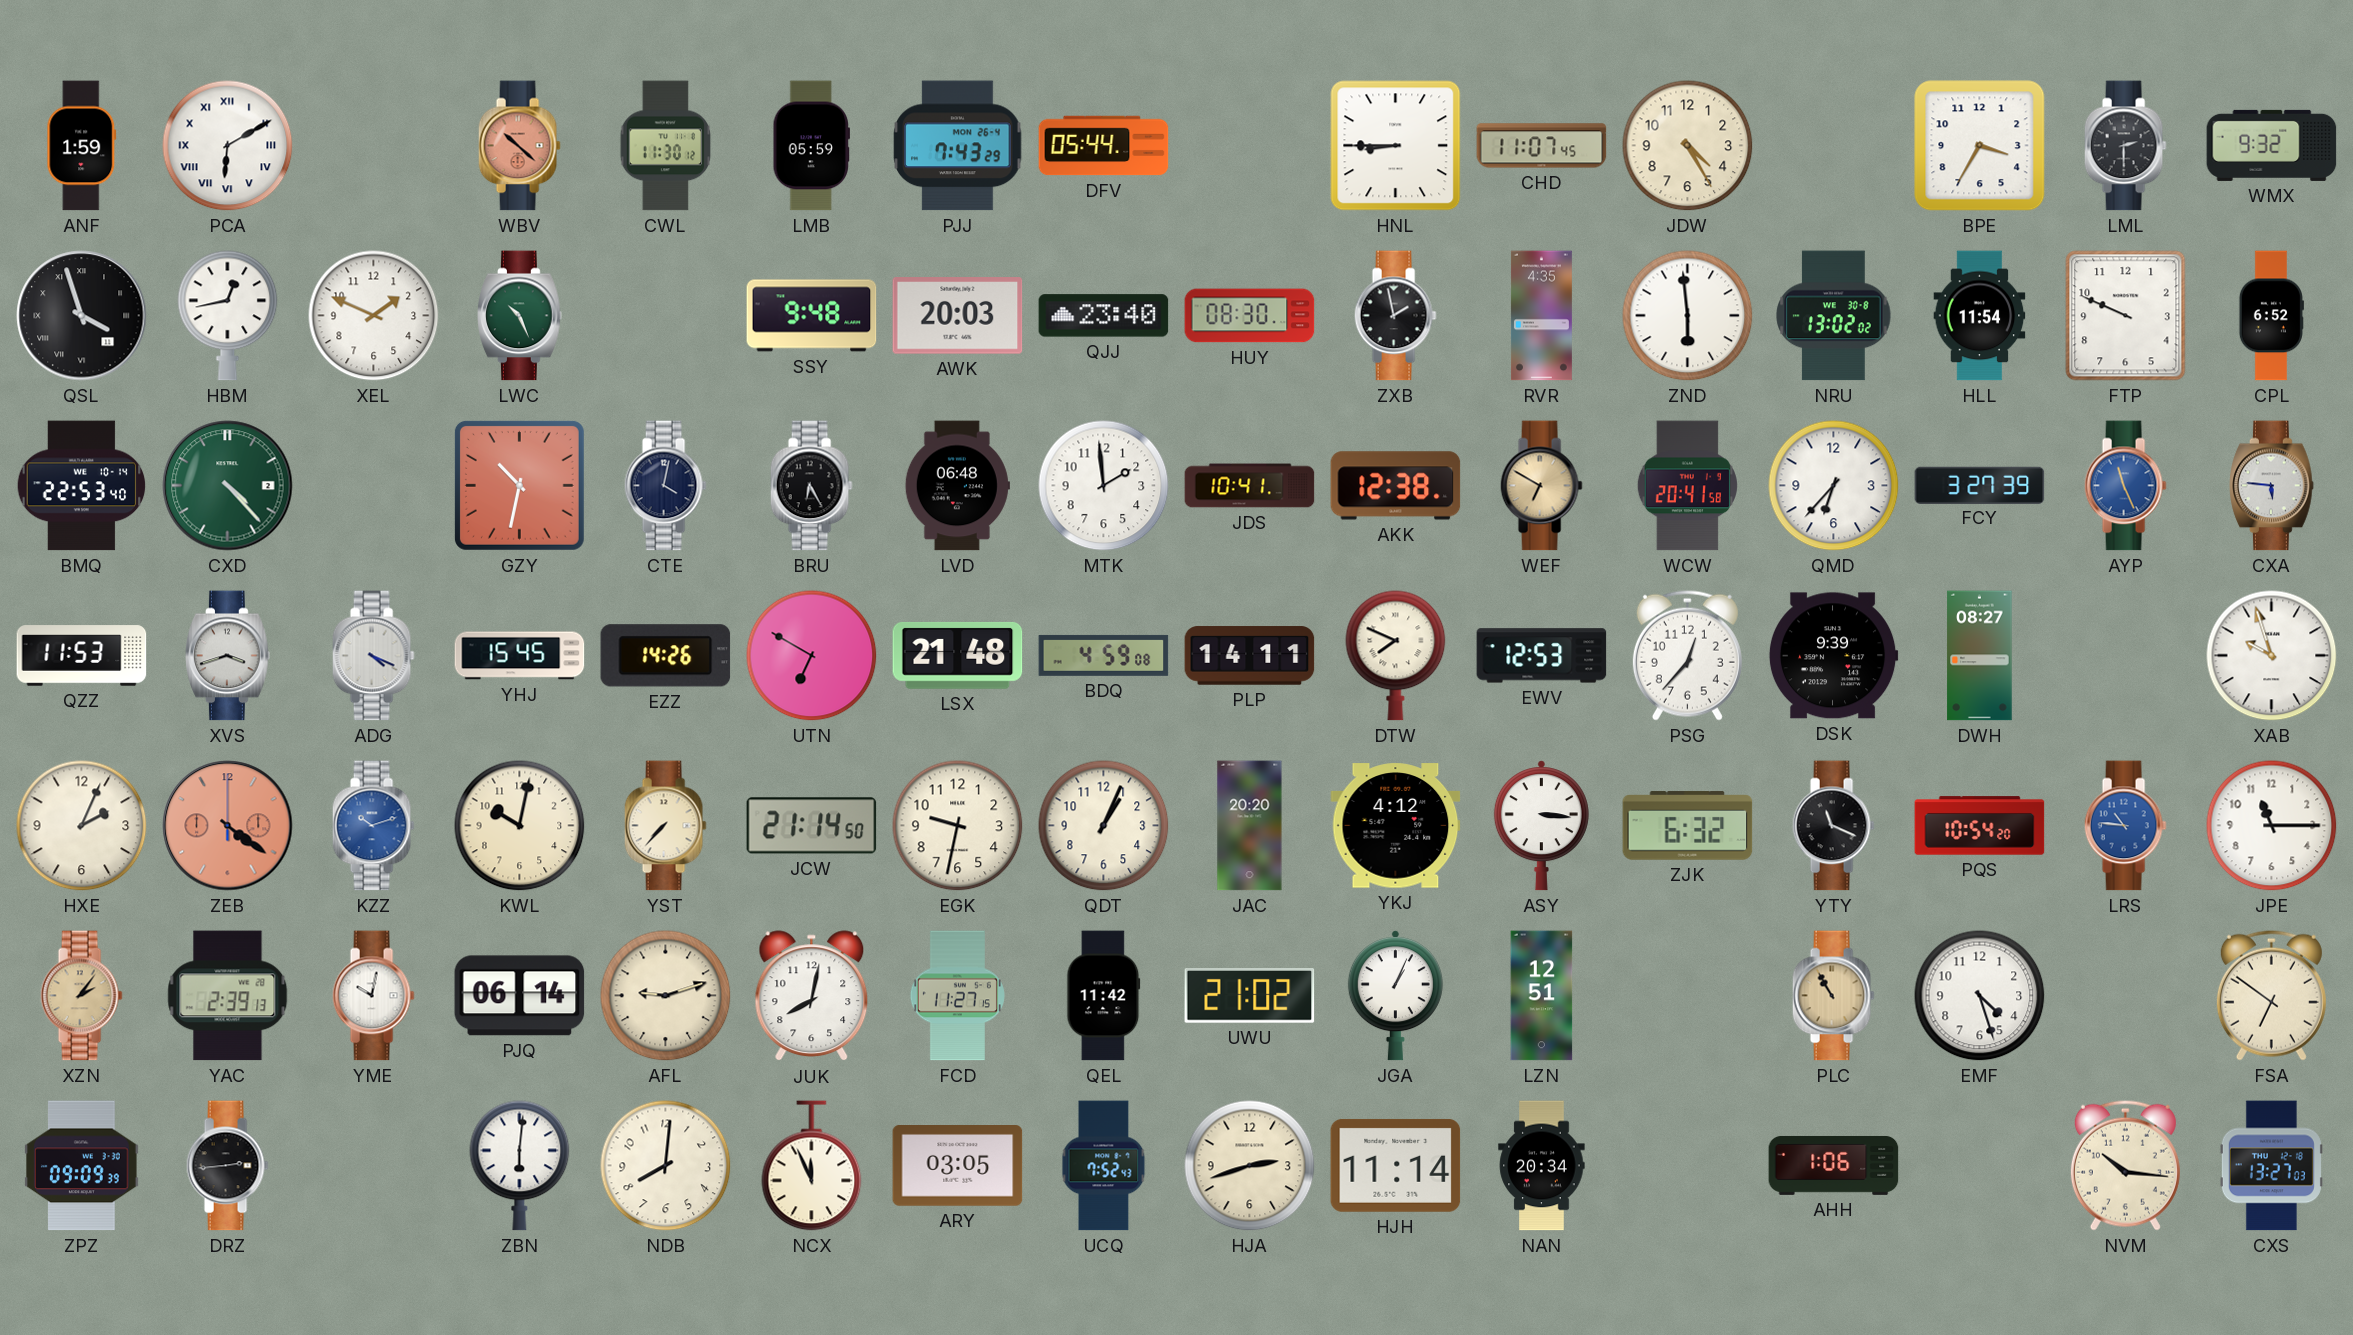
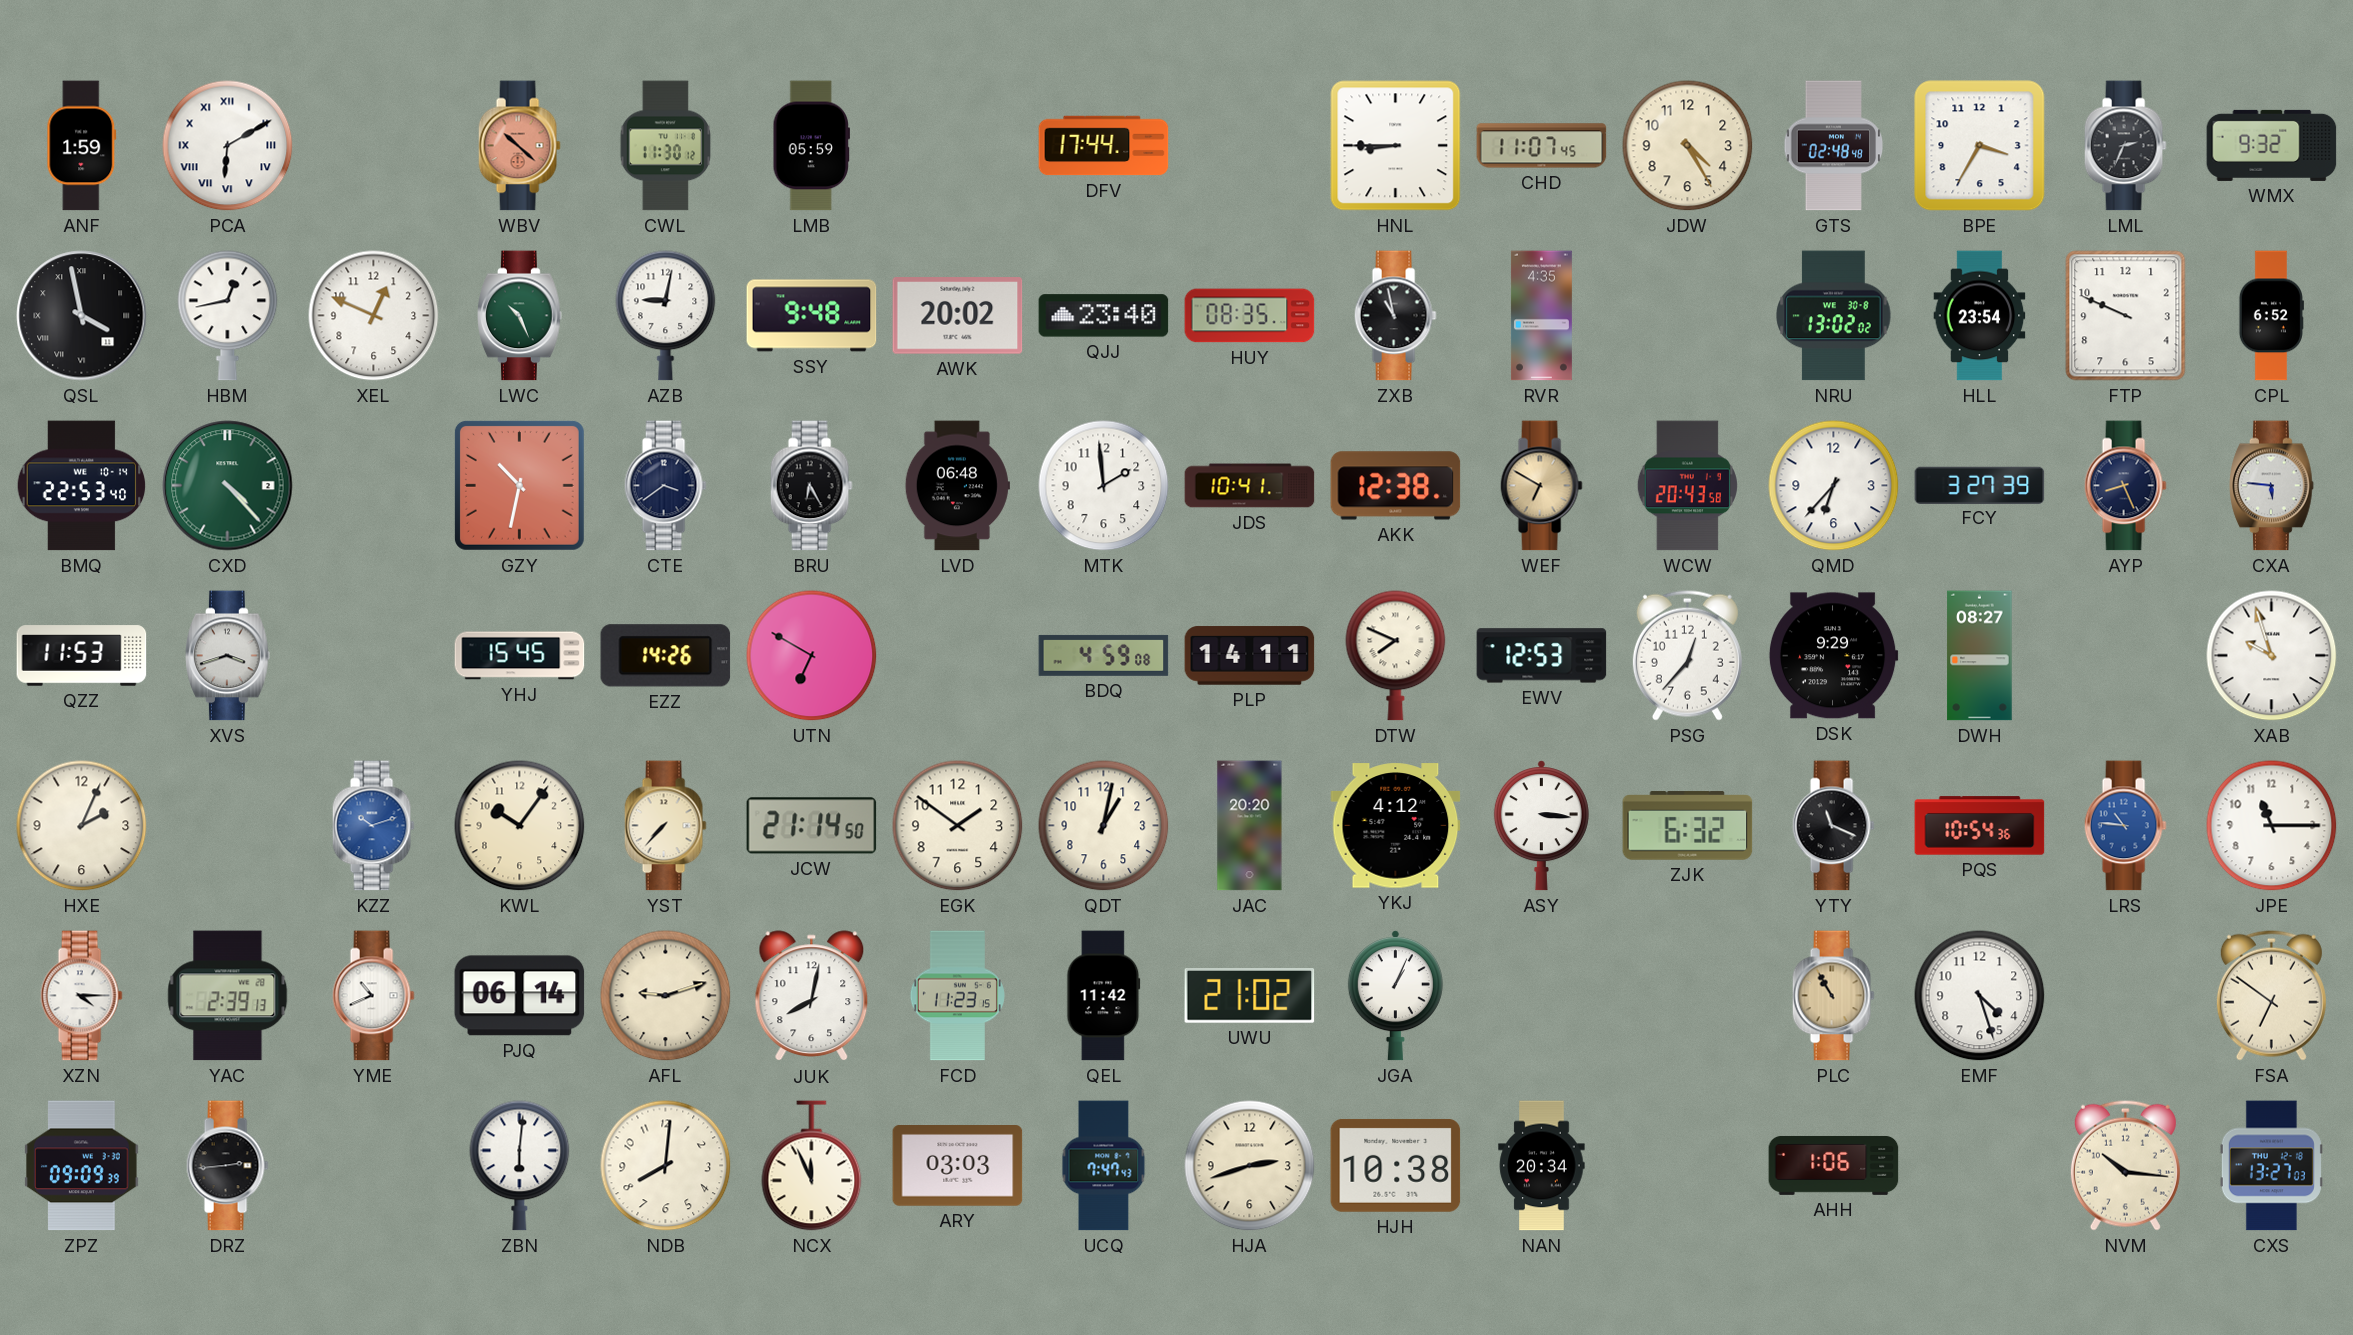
PJJ: 7:43 -> none
DFV: 05:44 -> 17:44
GTS: none -> 02:48
LML: 2:30 -> 2:34
QSL: 3:57 -> 3:58
XEL: 1:49 -> 12:49
AZB: none -> 9:02
AWK: 20:03 -> 20:02
HUY: 08:30 -> 08:35
ZXB: 1:58 -> 10:58
ZND: 5:59 -> none
HLL: 11:54 -> 23:54
CTE: 4:02 -> 3:39
WCW: 20:41 -> 20:43
AYP: 11:26 -> 8:26
AYP dial: blue -> navy
ADG: 4:19 -> none
LSX: 21:48 -> none
DSK: 9:39 -> 9:29
ZEB: 4:21 -> none
KWL: 10:02 -> 10:06
EGK: 9:32 -> 1:51
QDT: 1:04 -> 1:02
PQS: 10:54:20 -> 10:54:36
XZN: 2:06 -> 4:15
XZN dial: champagne -> white
YME: 10:02 -> 10:41
FCD: 11:27 -> 11:23
LZN: 12:51 -> none
ARY: 03:05 -> 03:03
UCQ: 7:52 -> 7:47
HJH: 11:14 -> 10:38
